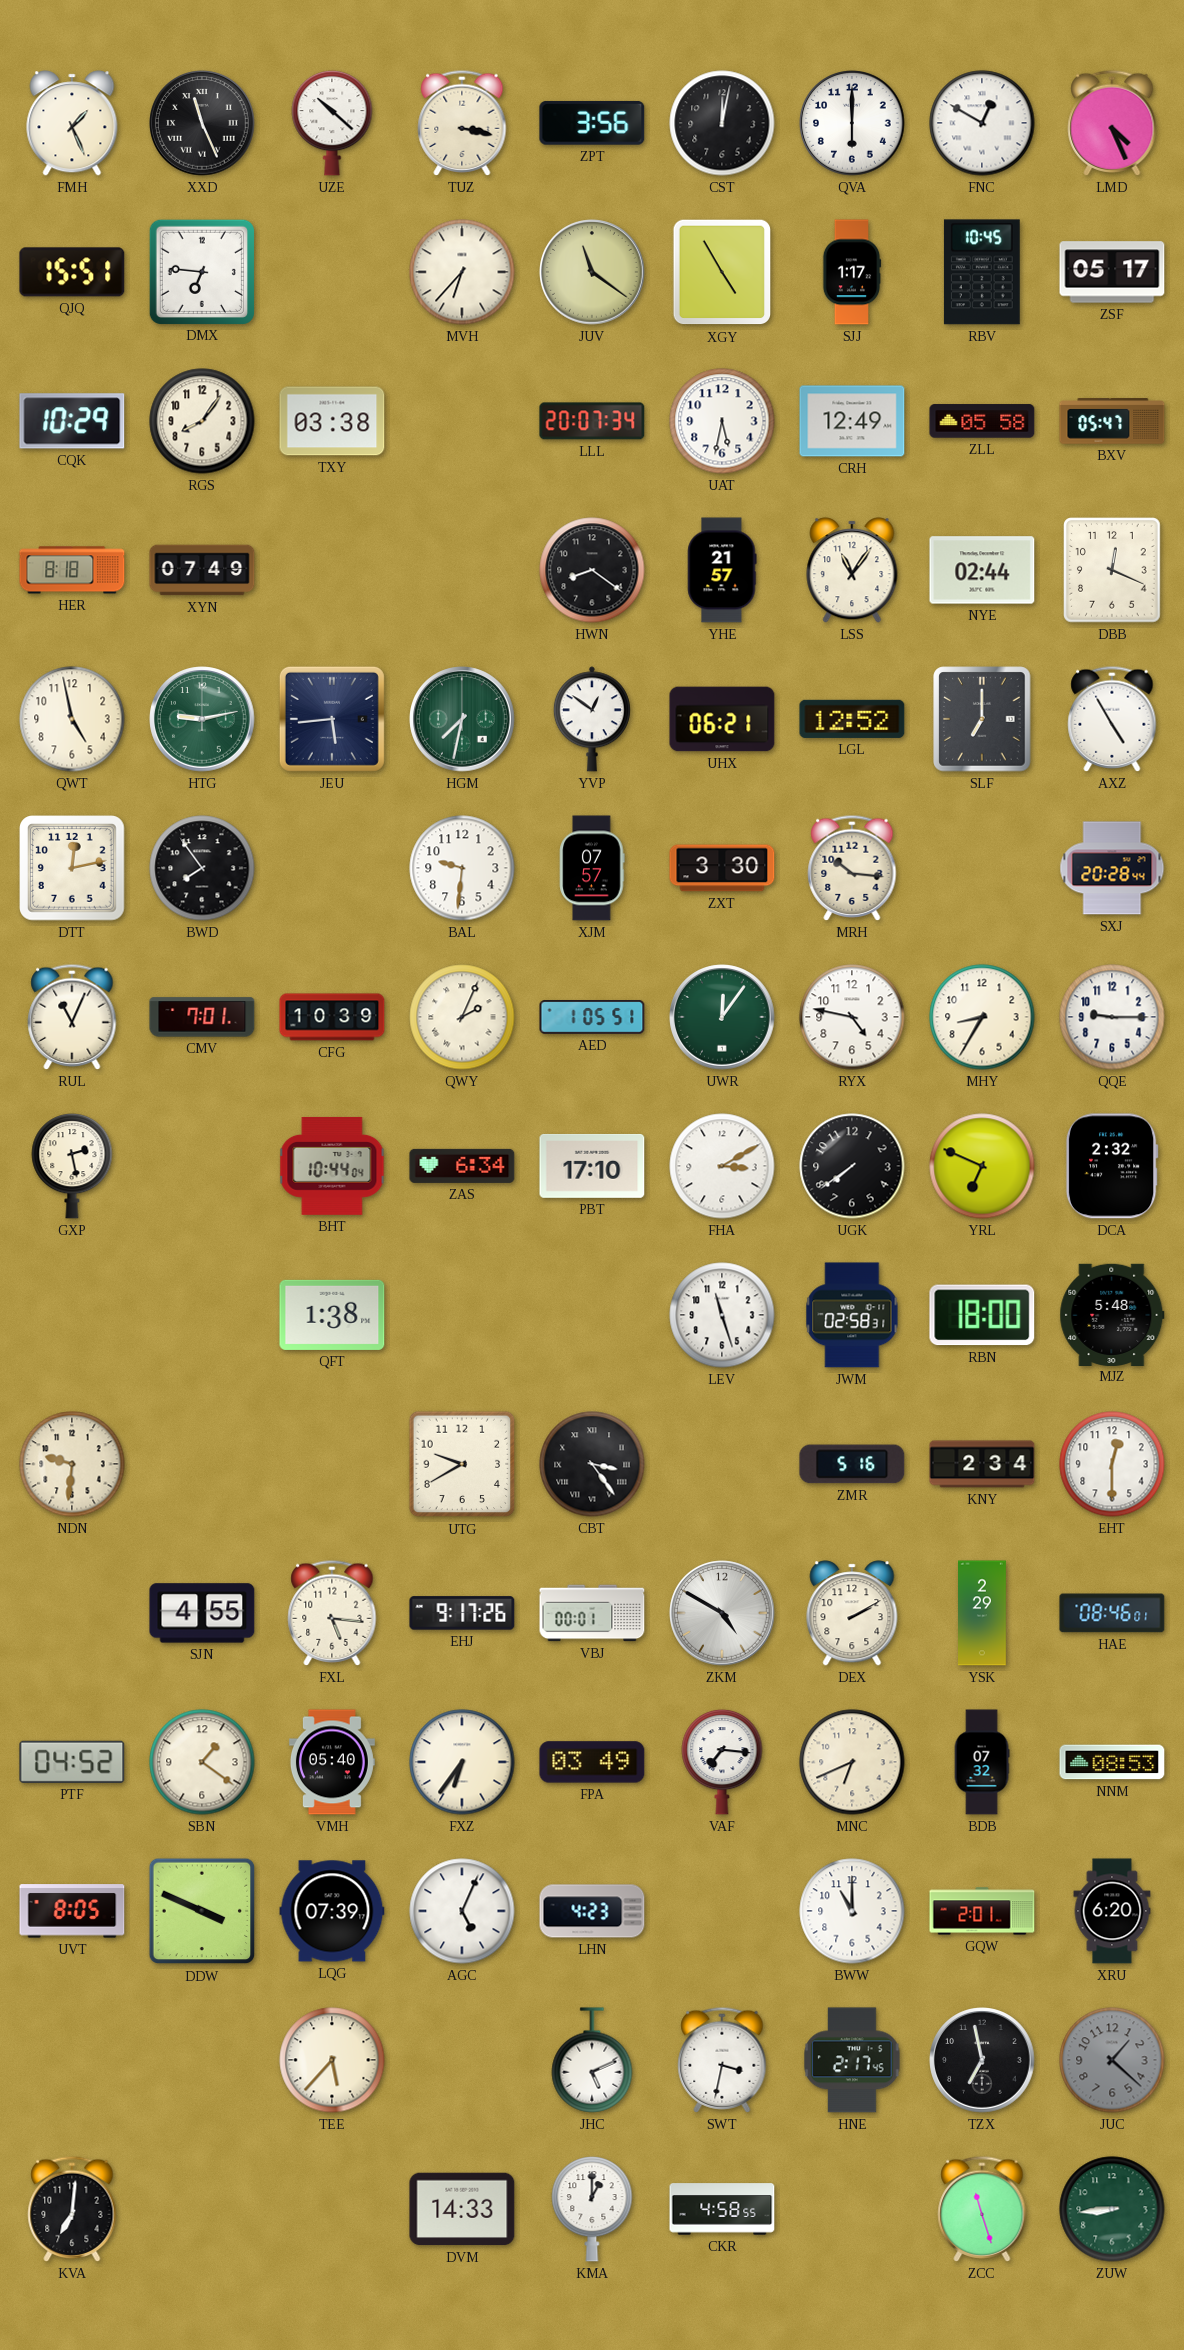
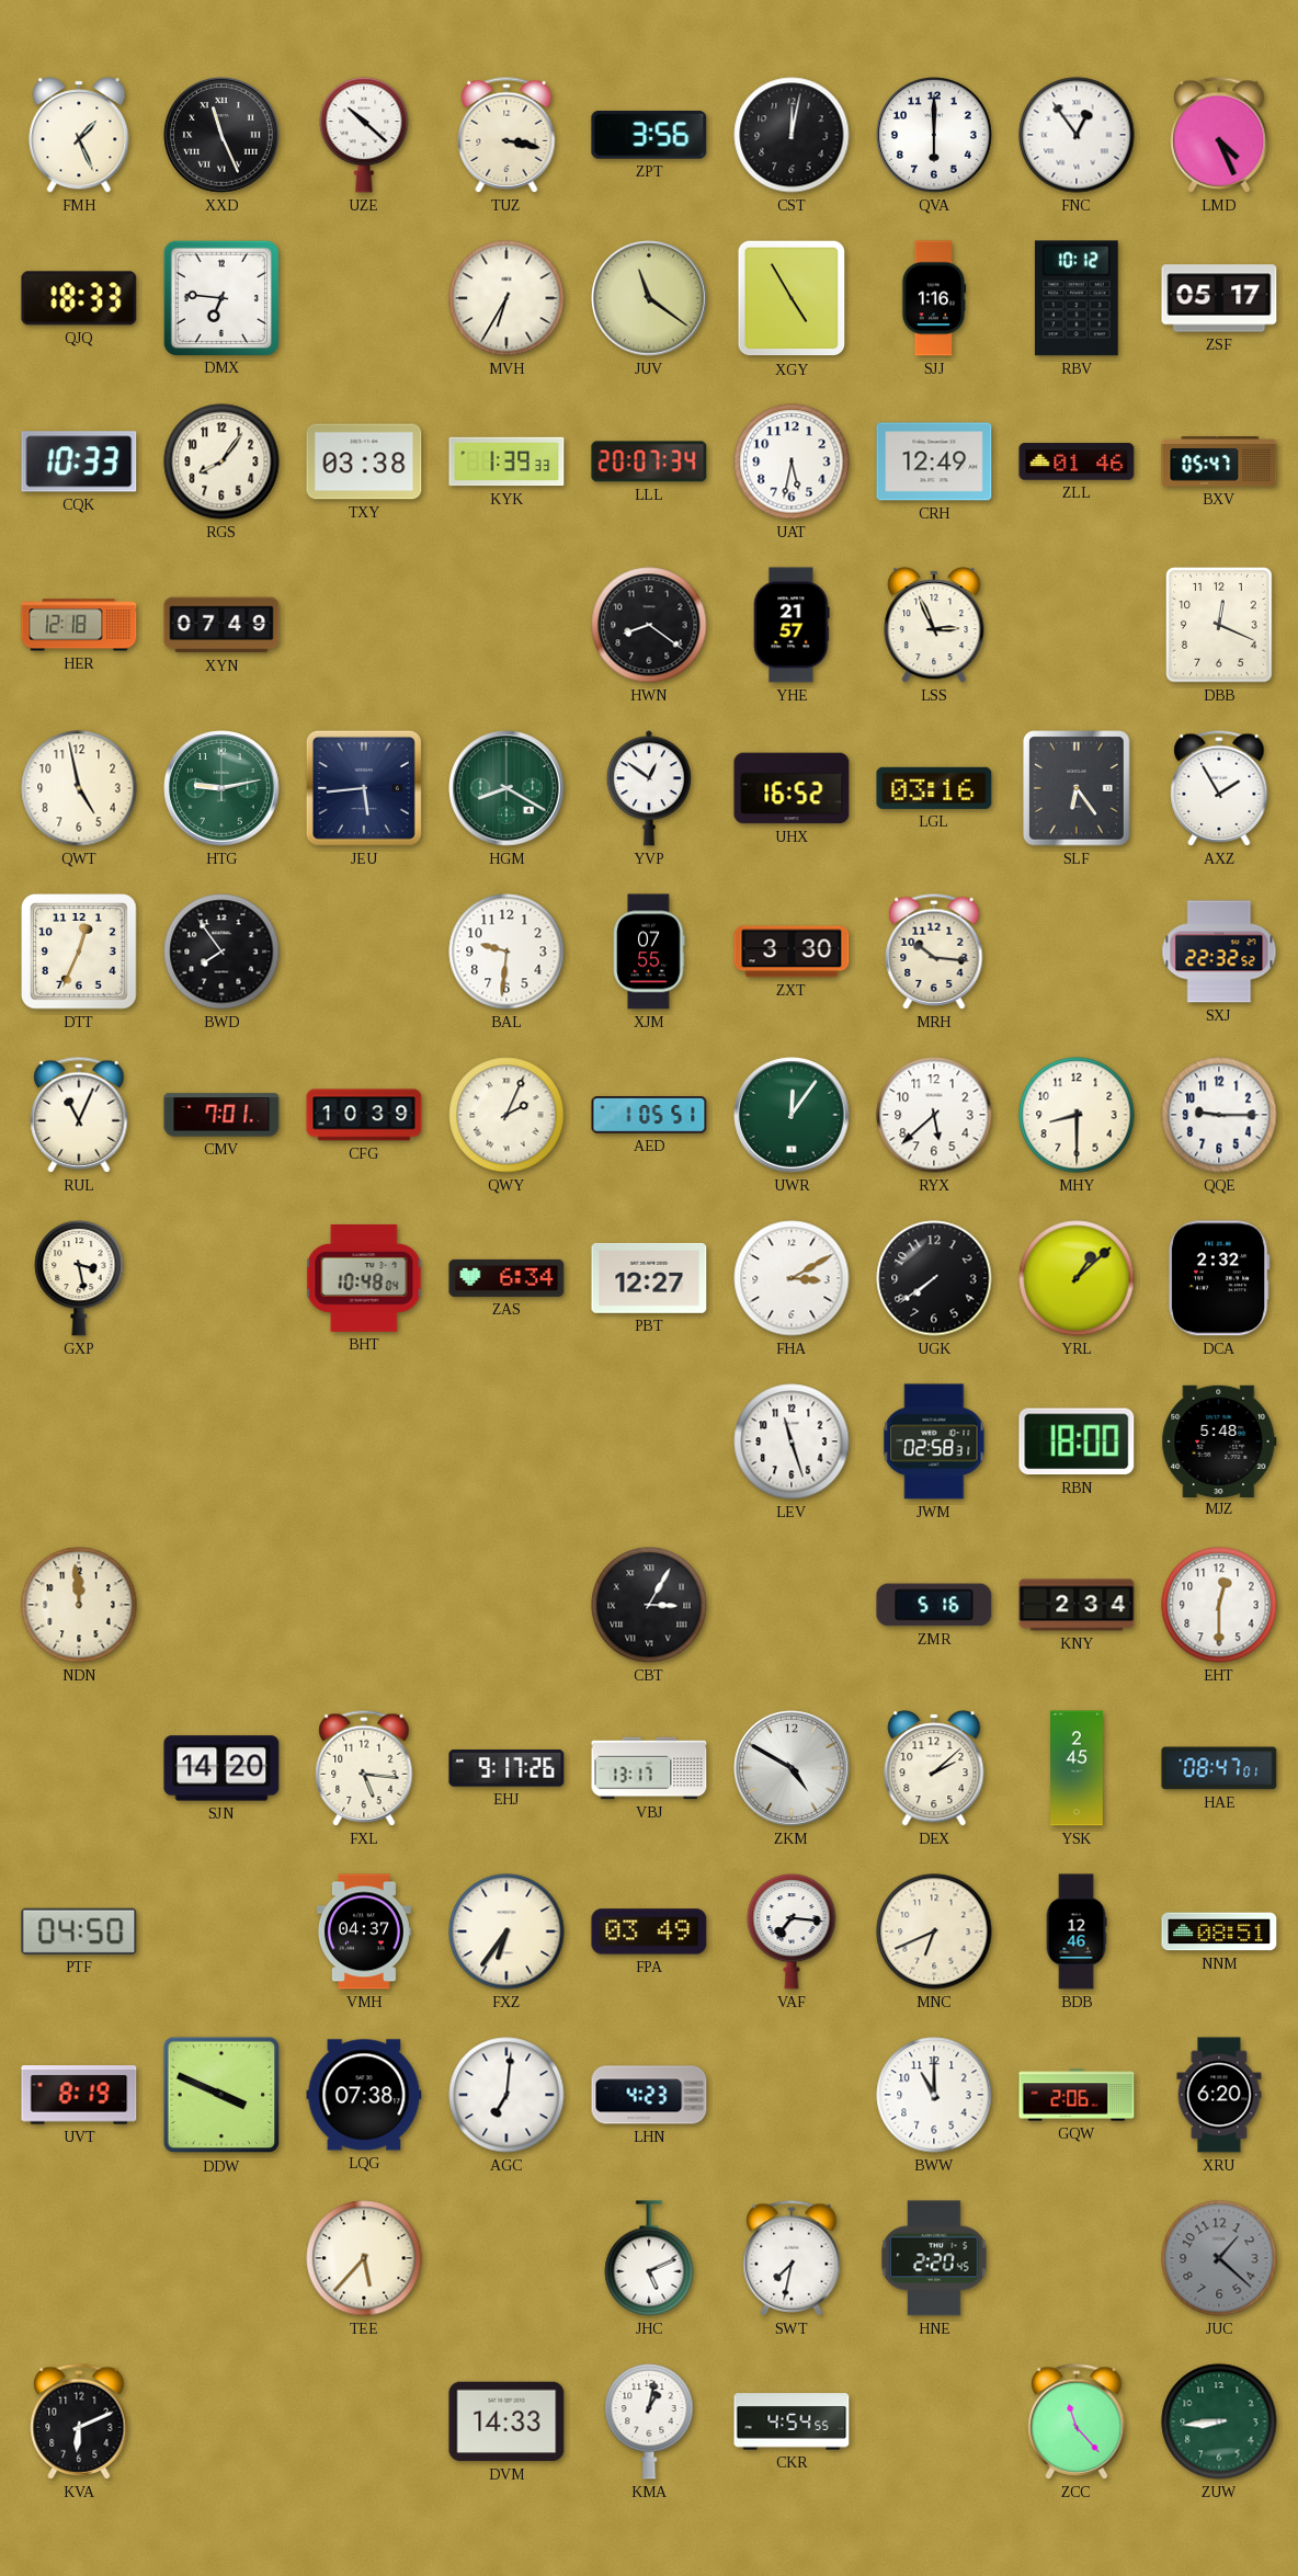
FNC: 12:50 -> 12:54
QJQ: 15:51 -> 18:33
MVH: 6:37 -> 6:35
SJJ: 1:17 -> 1:16
RBV: 10:45 -> 10:12
CQK: 10:29 -> 10:33
KYK: none -> 1:39
ZLL: 05:58 -> 01:46
HER: 8:18 -> 12:18
LSS: 11:06 -> 2:56
NYE: 02:44 -> none
HGM: 7:32 -> 8:20
UHX: 06:21 -> 16:52
LGL: 12:52 -> 03:16
SLF: 7:00 -> 6:24
AXZ: 4:55 -> 1:55
DTT: 12:13 -> 12:34
XJM: 07:57 -> 07:55
SXJ: 20:28 -> 22:32
RYX: 4:47 -> 5:38
MHY: 8:35 -> 8:30
GXP: 2:28 -> 3:28
BHT: 10:44 -> 10:48
PBT: 17:10 -> 12:27
YRL: 6:49 -> 1:08
QFT: 1:38 -> none
NDN: 9:31 -> 11:59
UTG: 9:40 -> none
CBT: 3:24 -> 3:05
SJN: 4:55 -> 14:20
VBJ: 00:01 -> 13:17
DEX: 2:10 -> 2:08
YSK: 2:29 -> 2:45
HAE: 08:46 -> 08:47
PTF: 04:52 -> 04:50
SBN: 1:21 -> none
VMH: 05:40 -> 04:37
BDB: 07:32 -> 12:46
NNM: 08:53 -> 08:51
UVT: 8:05 -> 8:19
LQG: 07:39 -> 07:38
AGC: 5:04 -> 7:01
GQW: 2:01 -> 2:06
SWT: 3:32 -> 7:32
HNE: 2:17 -> 2:20
TZX: 6:58 -> none
KVA: 7:01 -> 6:11
KMA: 1:00 -> 1:02
CKR: 4:58 -> 4:54
ZCC: 11:27 -> 11:23
